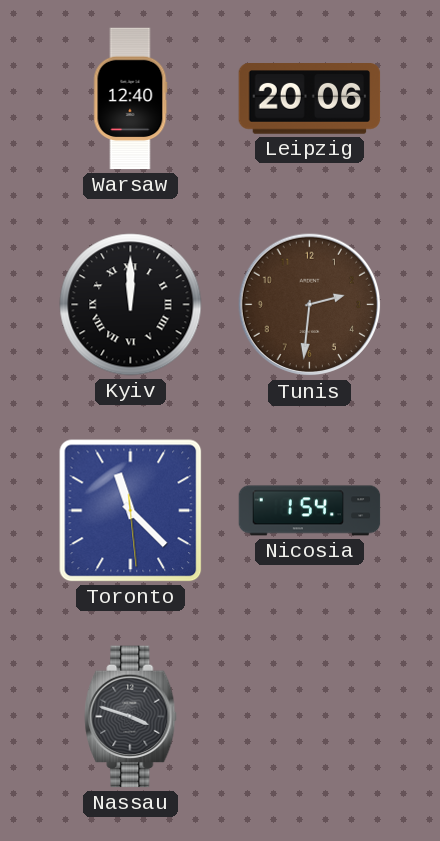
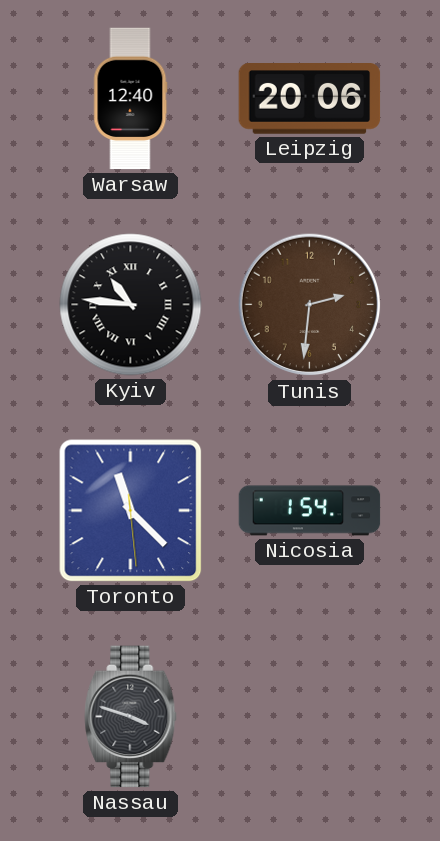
Kyiv: 12:00 -> 10:46
